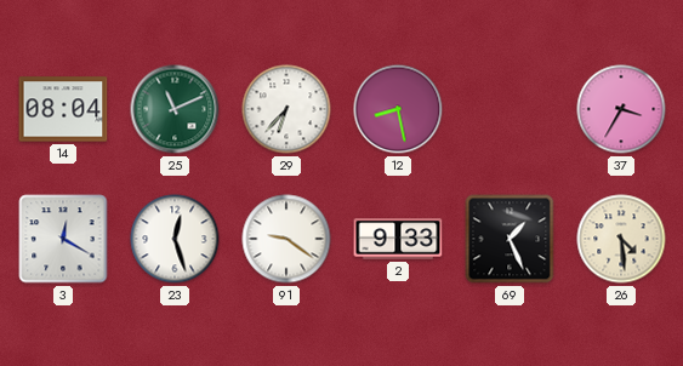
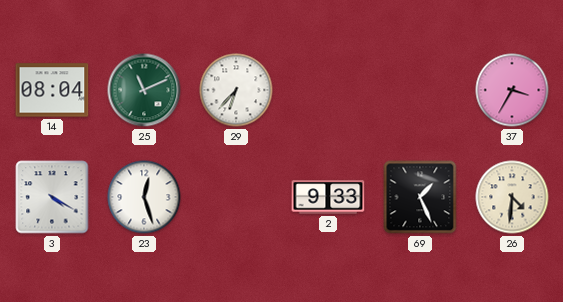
12: 8:28 -> none
3: 12:20 -> 4:20
91: 9:21 -> none
26: 4:29 -> 4:31
